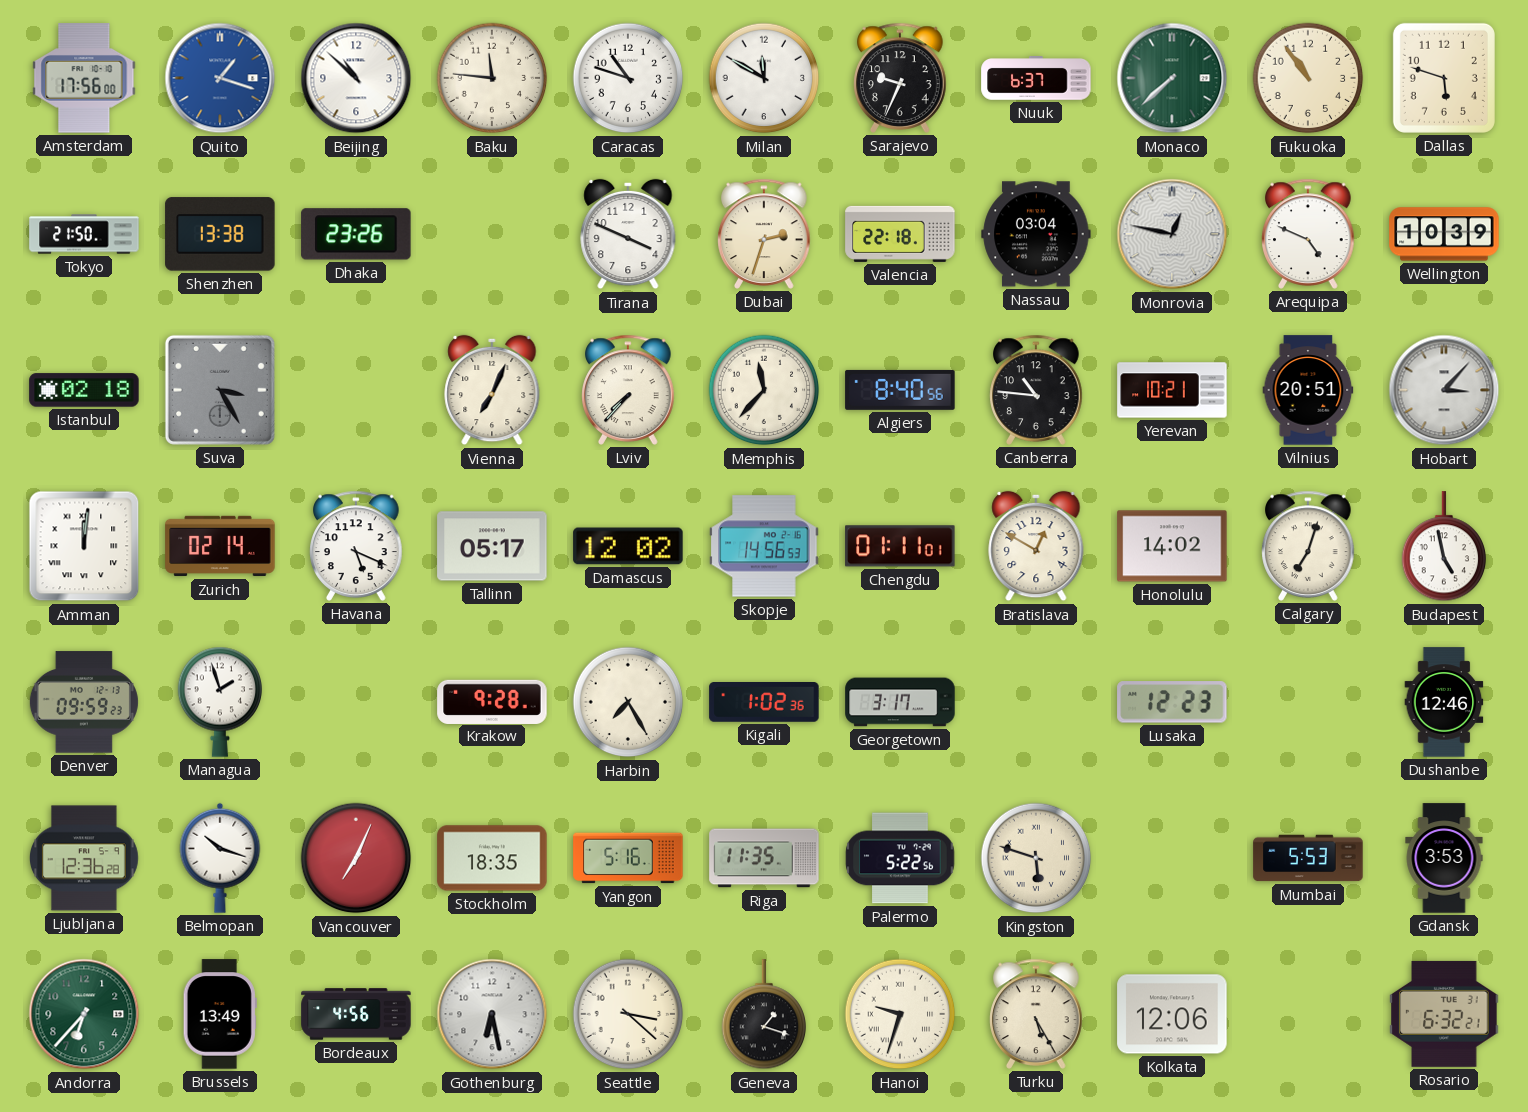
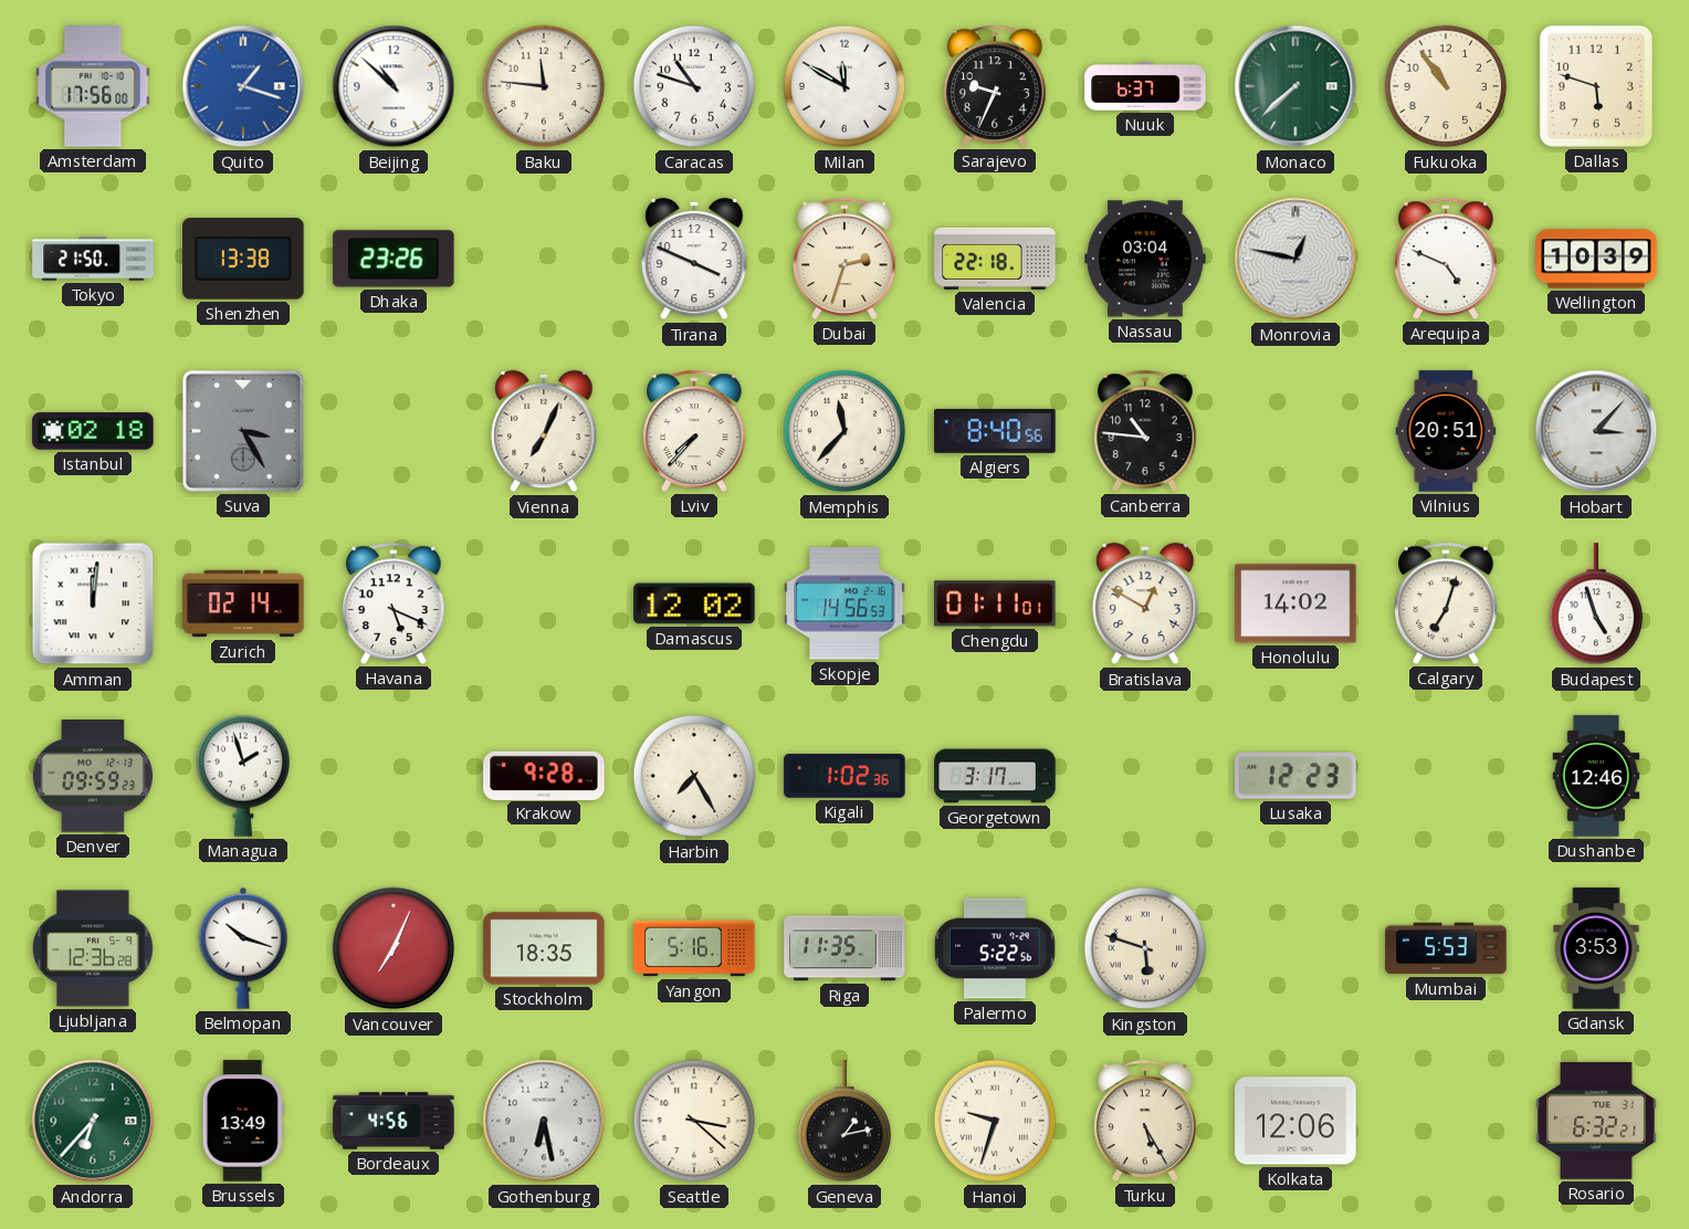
Yerevan: 10:21 -> none
Tallinn: 05:17 -> none
Budapest: 4:58 -> 4:57
Geneva: 1:18 -> 1:13
